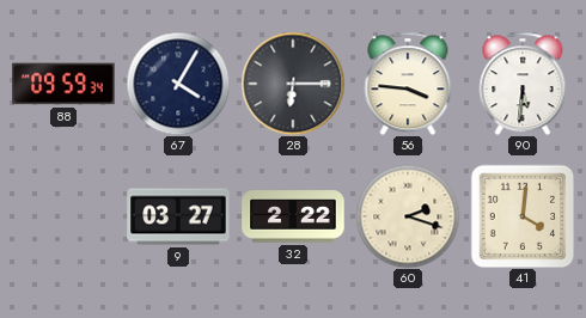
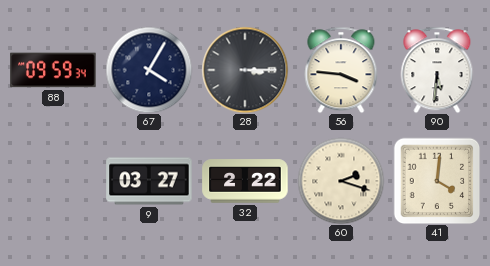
28: 6:15 -> 3:15
